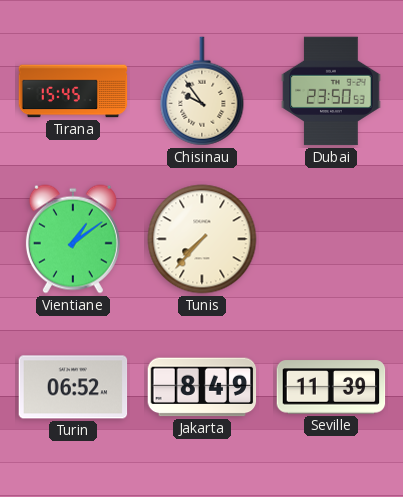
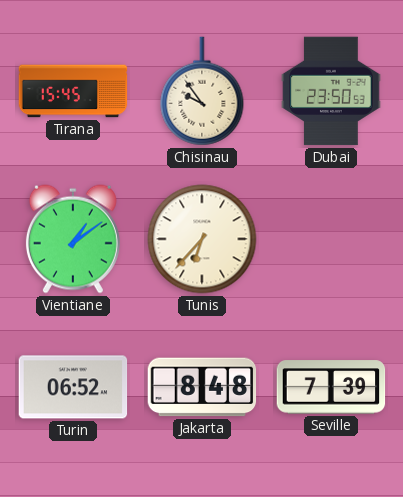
Tunis: 7:37 -> 6:37
Jakarta: 8:49 -> 8:48
Seville: 11:39 -> 7:39
